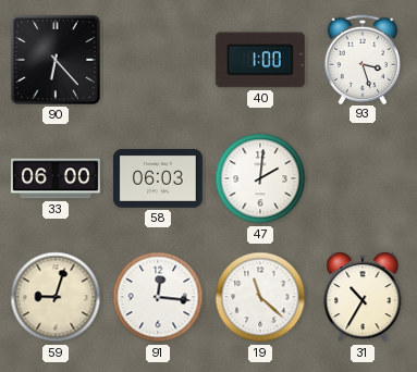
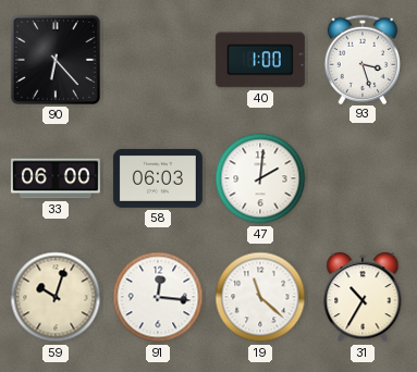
59: 9:03 -> 10:03
